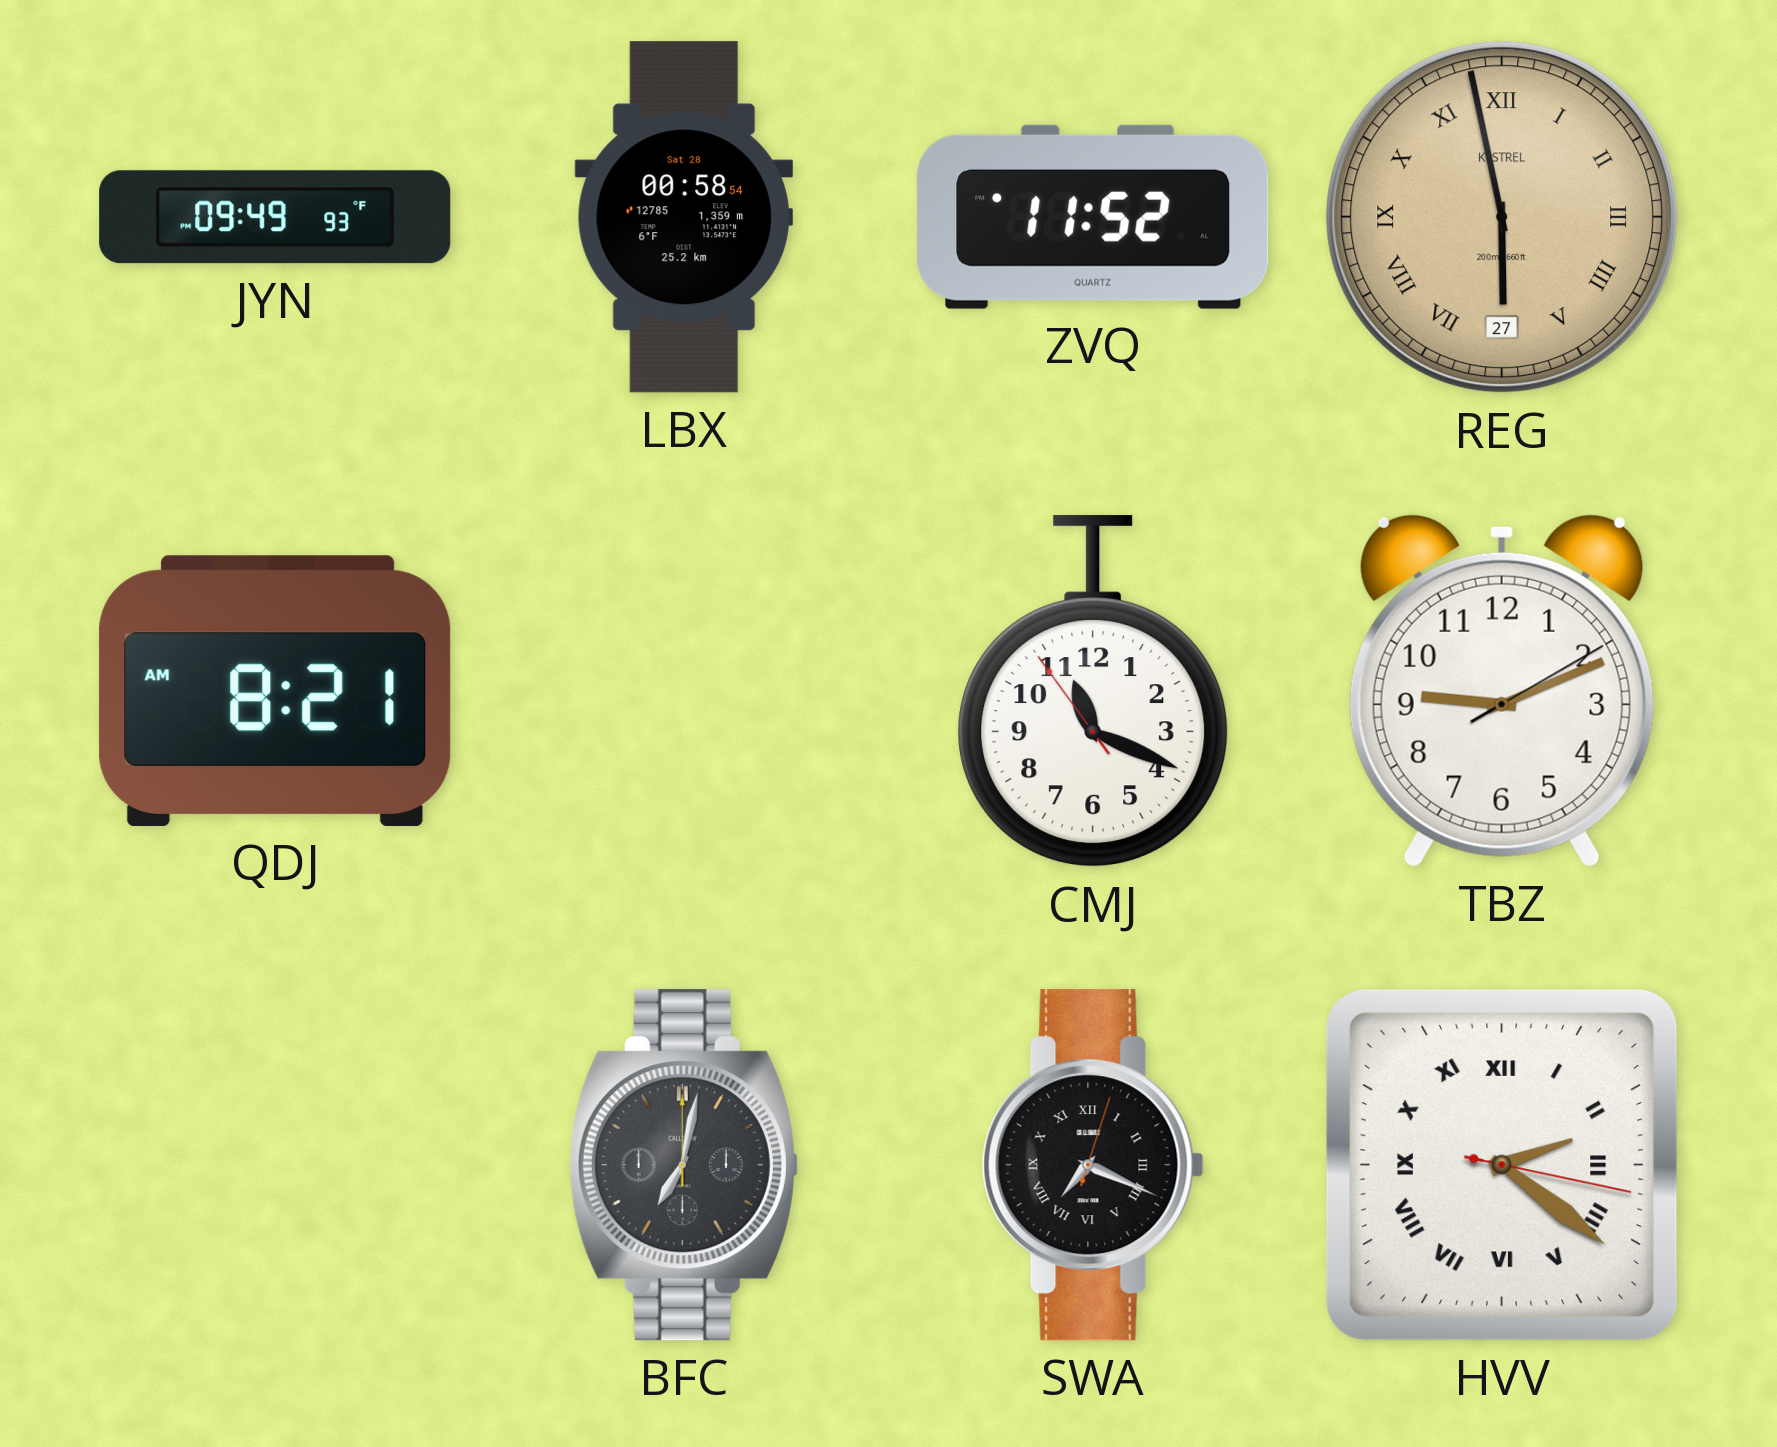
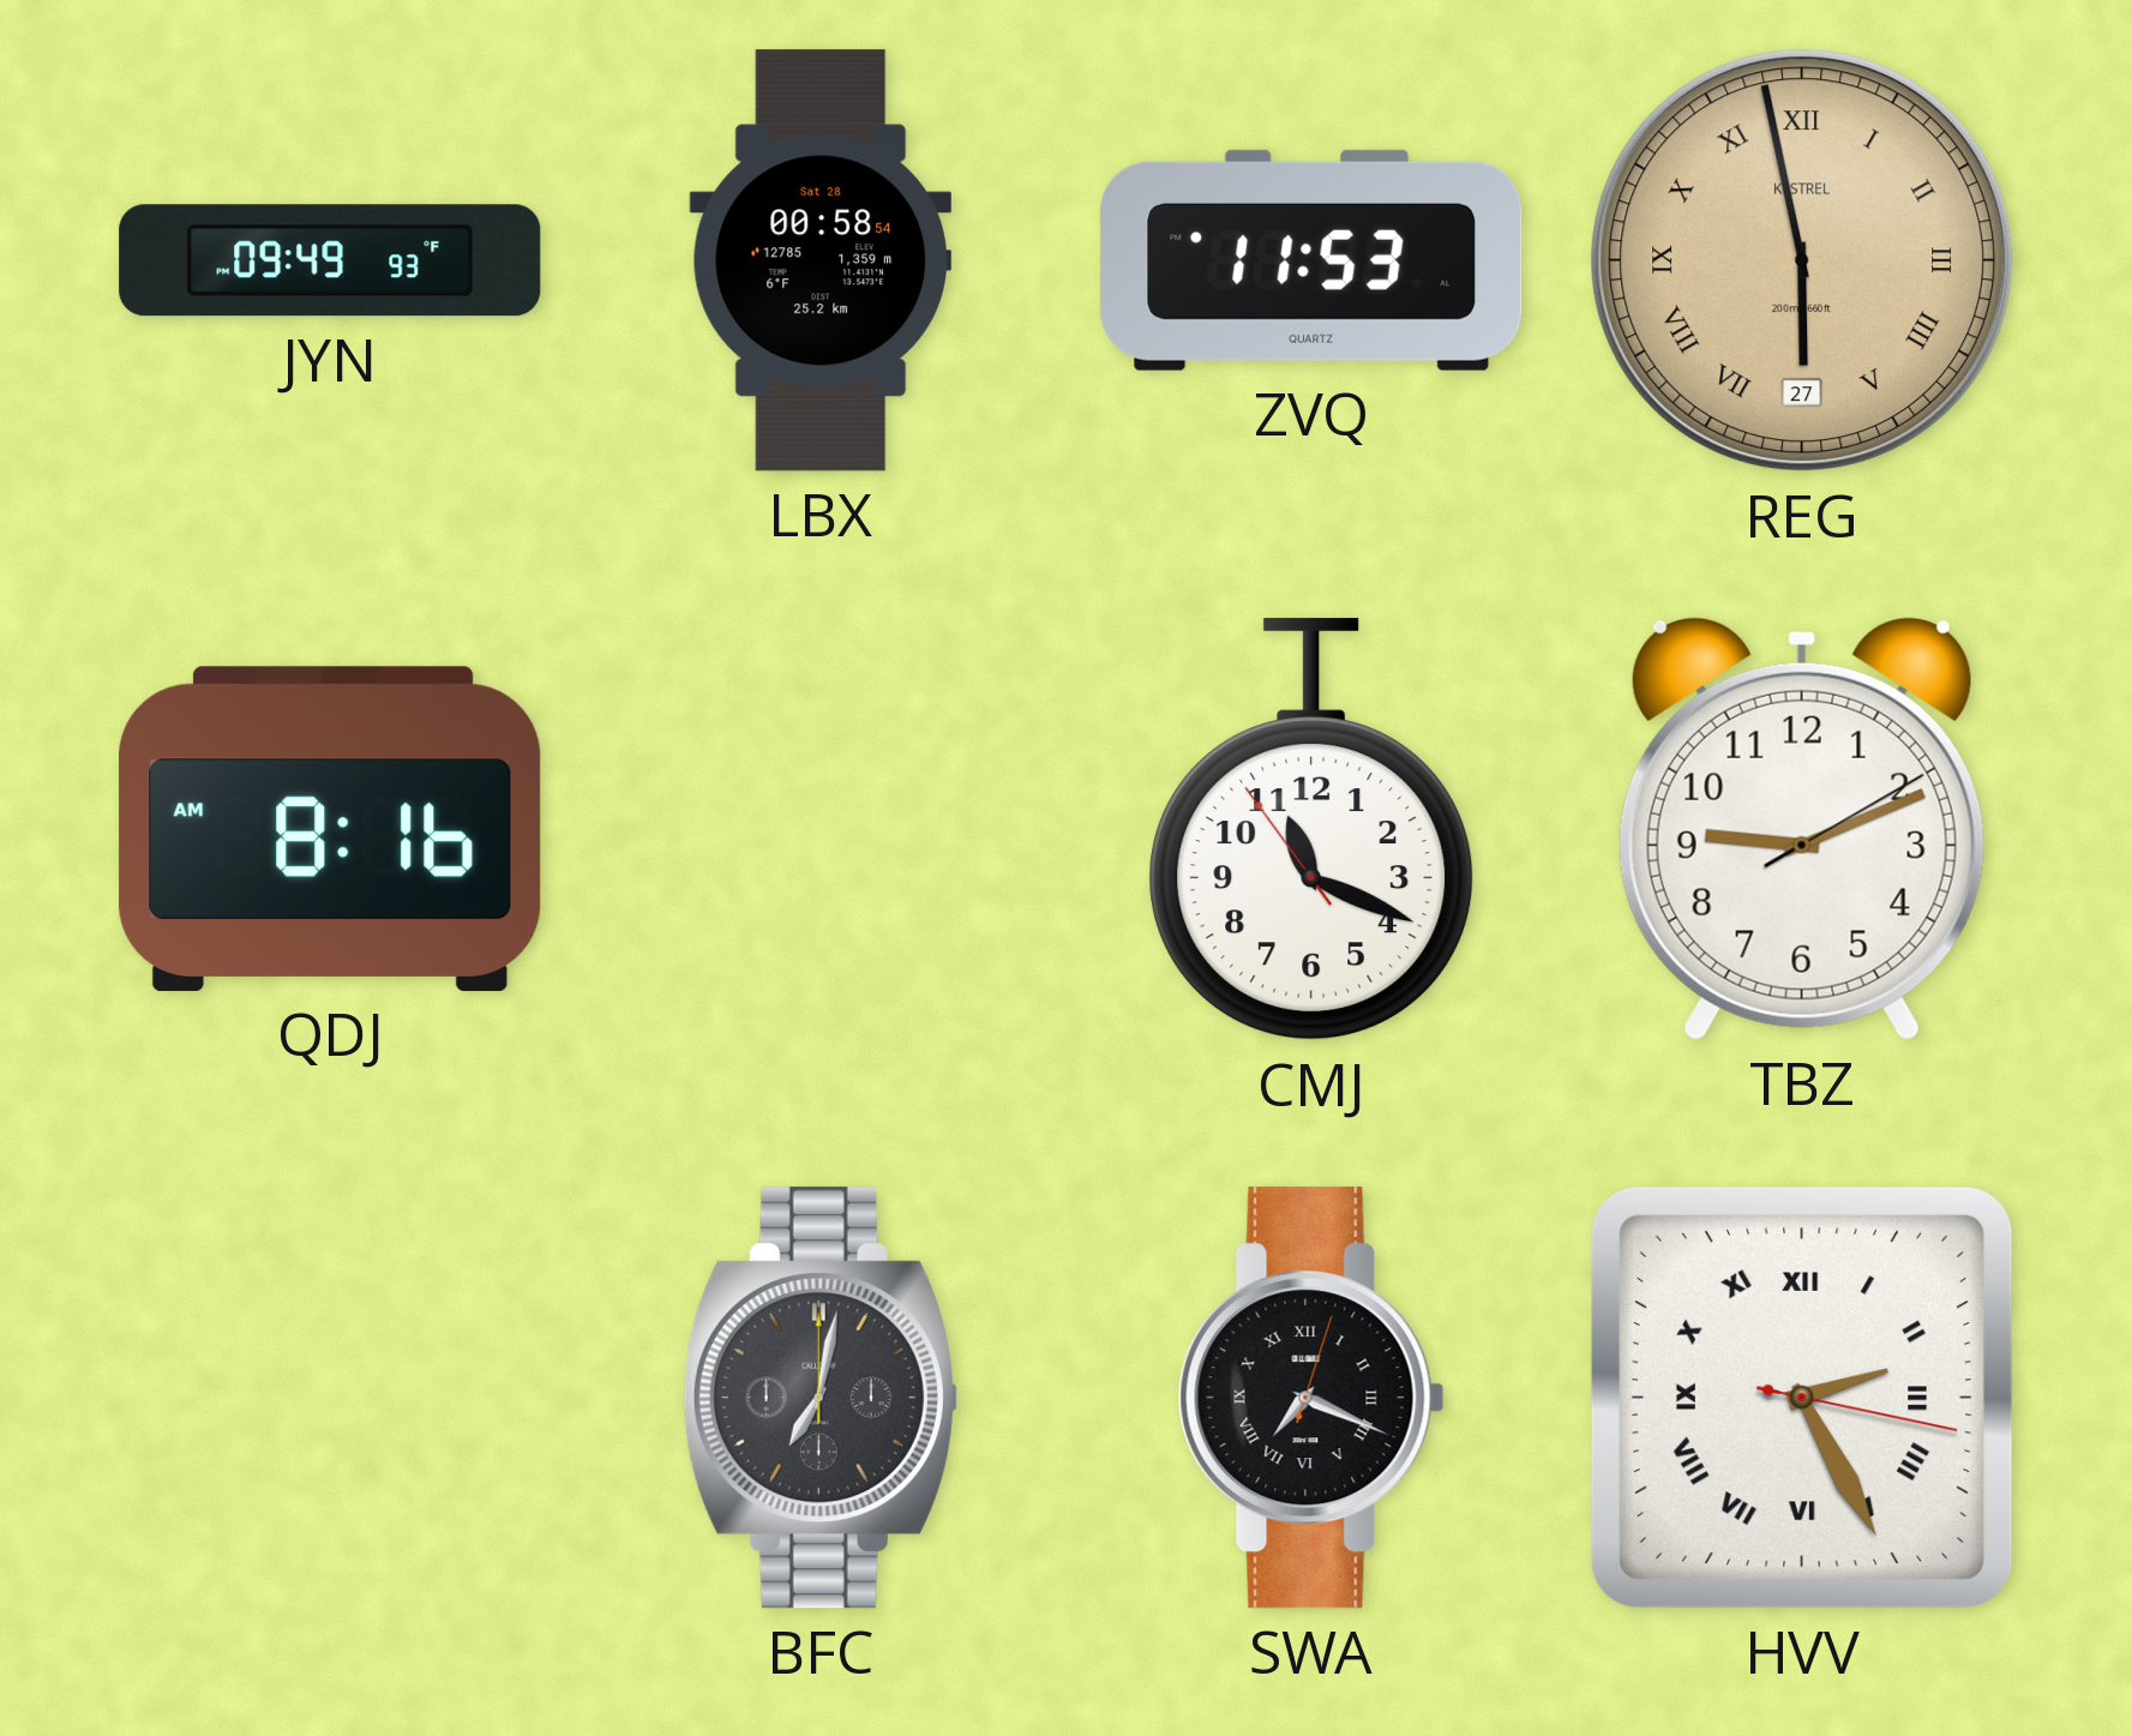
ZVQ: 11:52 -> 11:53
QDJ: 8:21 -> 8:16
HVV: 2:21 -> 2:25
